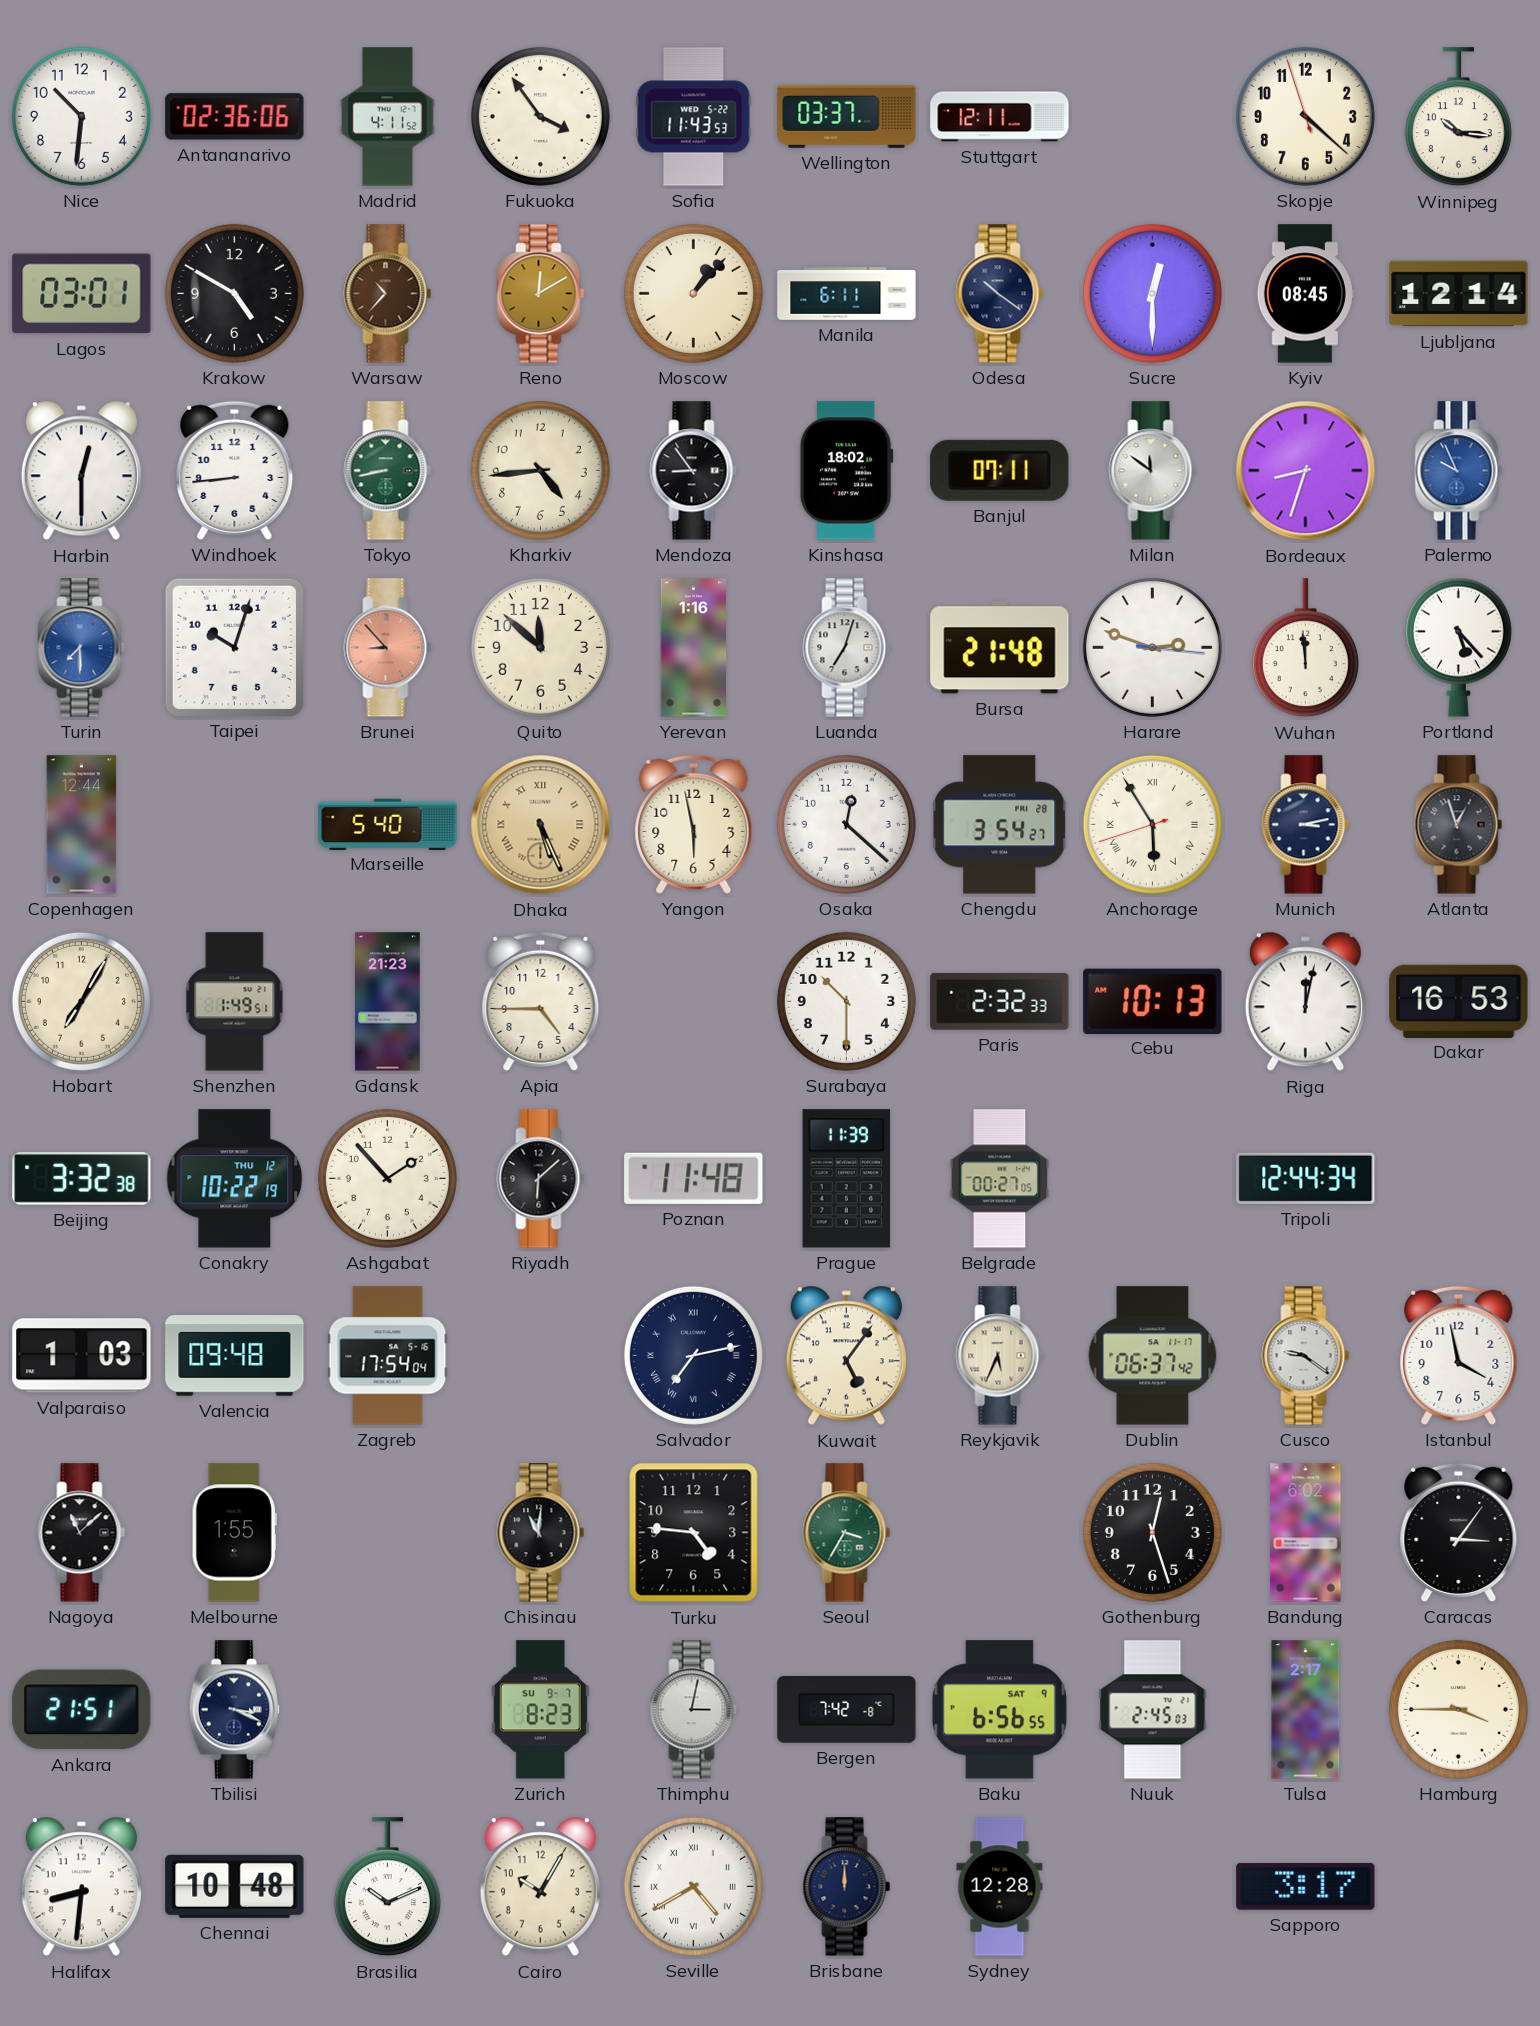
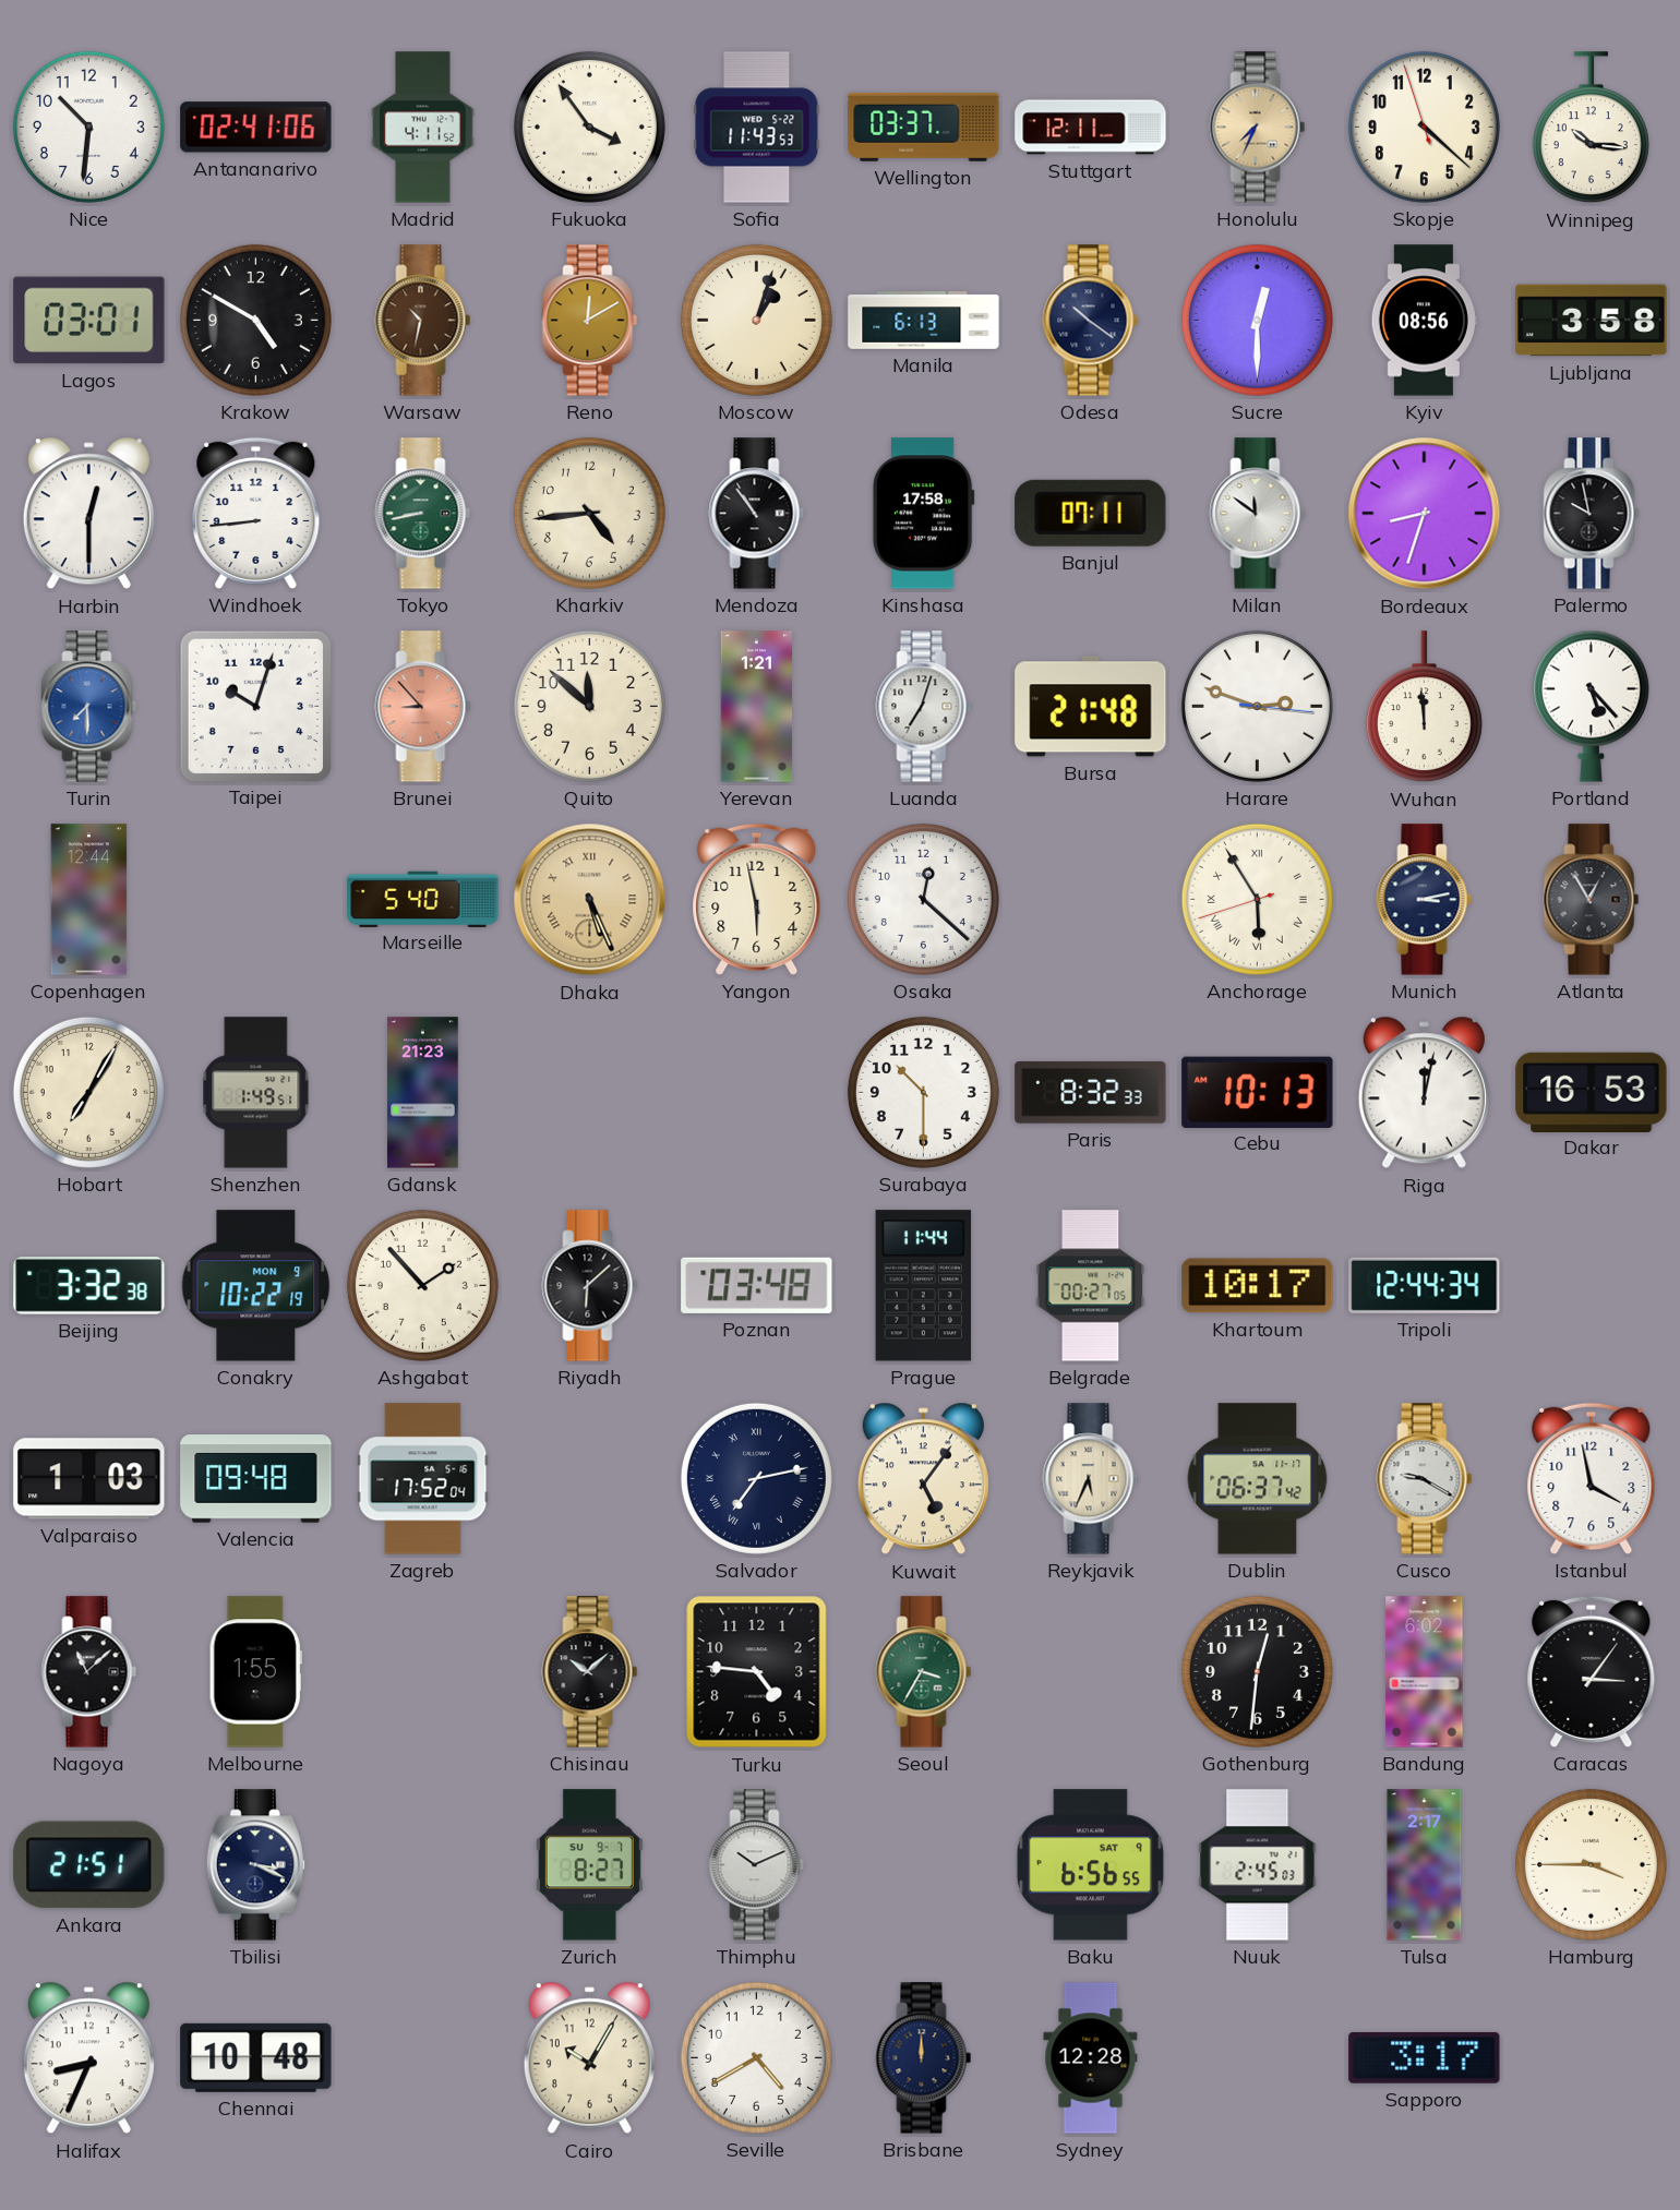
Antananarivo: 02:36 -> 02:41
Honolulu: none -> 7:34
Warsaw: 10:37 -> 10:32
Moscow: 1:07 -> 1:03
Manila: 6:11 -> 6:13
Kyiv: 08:45 -> 08:56
Ljubljana: 12:14 -> 3:58
Mendoza: 8:54 -> 10:54
Kinshasa: 18:02 -> 17:58
Palermo: 9:56 -> 9:58
Palermo dial: blue -> black
Yerevan: 1:16 -> 1:21
Chengdu: 3:54 -> none
Atlanta: 12:57 -> 12:55
Apia: 4:45 -> none
Paris: 2:32 -> 8:32
Conakry date: THU 12 -> MON 9
Poznan: 11:48 -> 03:48
Prague: 11:39 -> 11:44
Khartoum: none -> 10:17
Zagreb: 17:54 -> 17:52
Cusco: 9:21 -> 9:20
Chisinau: 11:01 -> 10:08
Gothenburg: 12:27 -> 12:31
Zurich: 8:23 -> 8:27
Thimphu: 3:02 -> 10:11
Bergen: 7:42 -> none
Halifax: 8:31 -> 8:34
Brasilia: 10:11 -> none
Seville numerals: Roman -> Arabic
